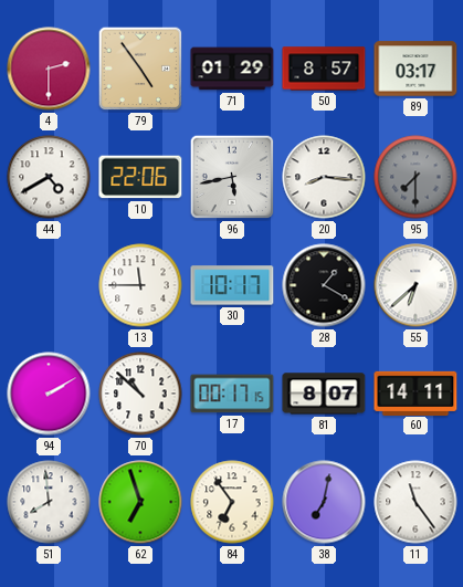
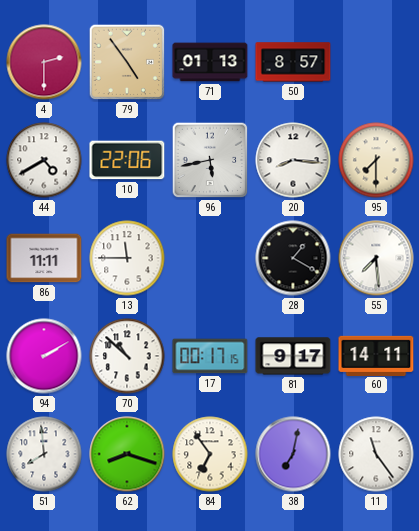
71: 01:29 -> 01:13
89: 03:17 -> none
95 dial: grey -> cream
86: none -> 11:11
30: 10:17 -> none
55: 6:38 -> 7:29
81: 8:07 -> 9:17
62: 6:57 -> 8:18
